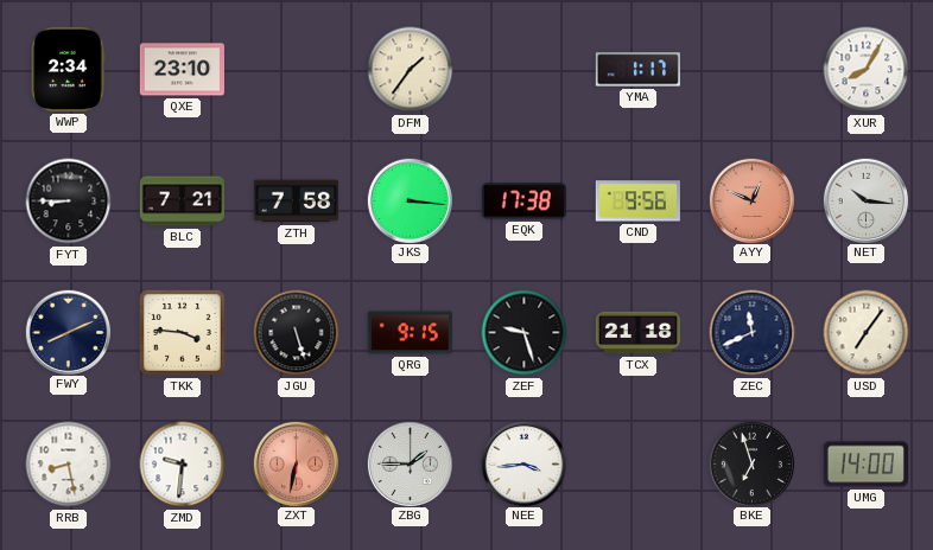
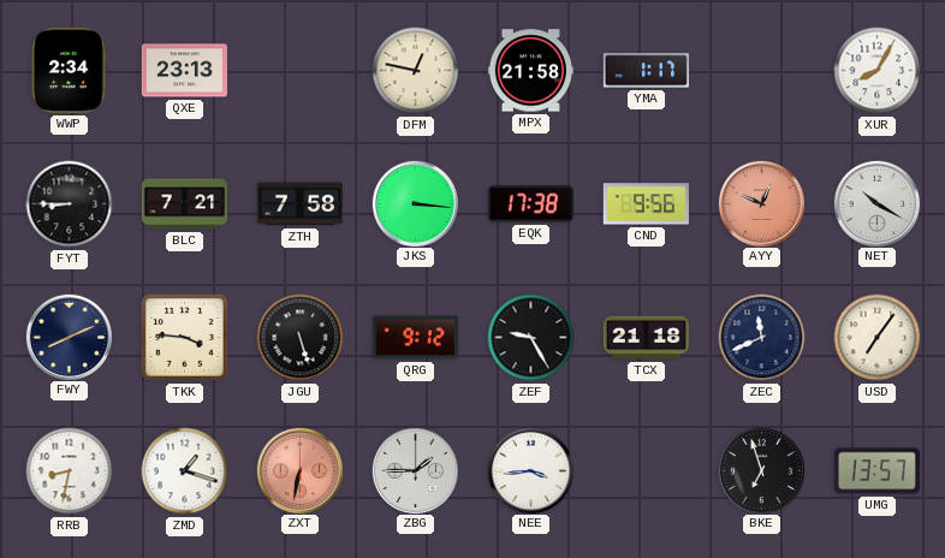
QXE: 23:10 -> 23:13
DFM: 1:36 -> 12:47
MPX: none -> 21:58
NET: 10:16 -> 10:20
QRG: 9:15 -> 9:12
ZEF: 9:27 -> 9:25
RRB: 8:28 -> 8:32
ZMD: 9:31 -> 1:18
UMG: 14:00 -> 13:57
